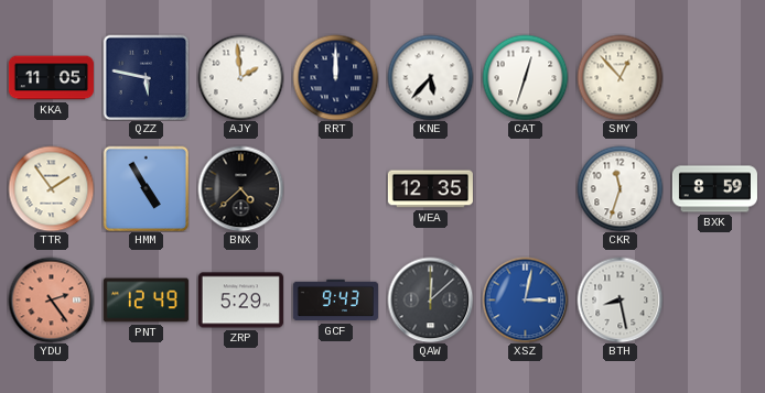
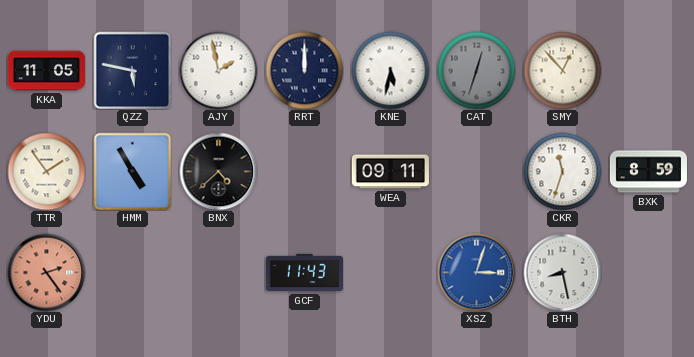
AJY: 1:59 -> 1:58
KNE: 5:37 -> 5:32
CAT dial: white -> grey
WEA: 12:35 -> 09:11
PNT: 12:49 -> none
ZRP: 5:29 -> none
GCF: 9:43 -> 11:43
QAW: 12:08 -> none
XSZ: 3:02 -> 3:03
